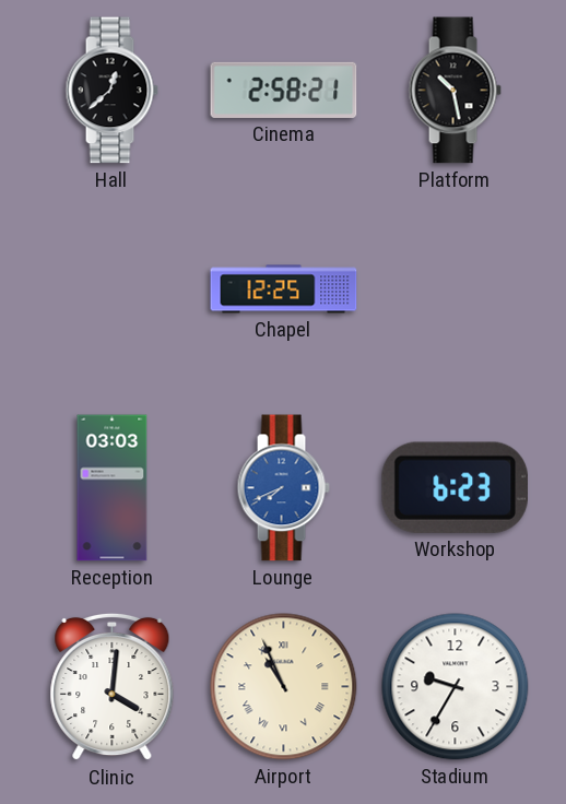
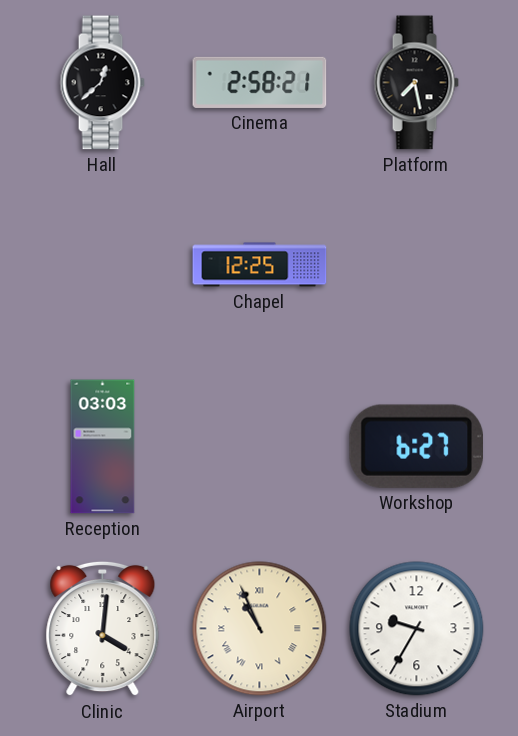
Platform: 10:28 -> 7:28
Lounge: 7:41 -> none
Workshop: 6:23 -> 6:27
